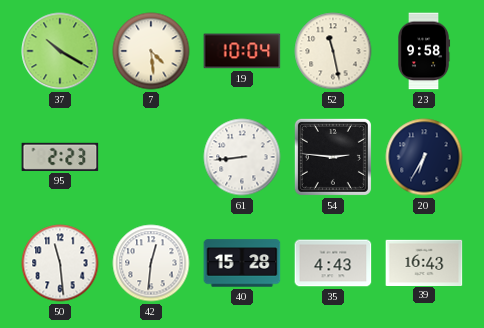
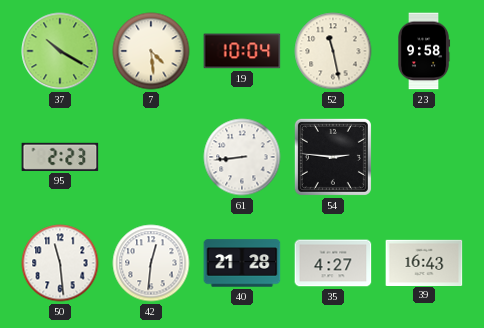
20: 6:35 -> none
40: 15:28 -> 21:28
35: 4:43 -> 4:27
